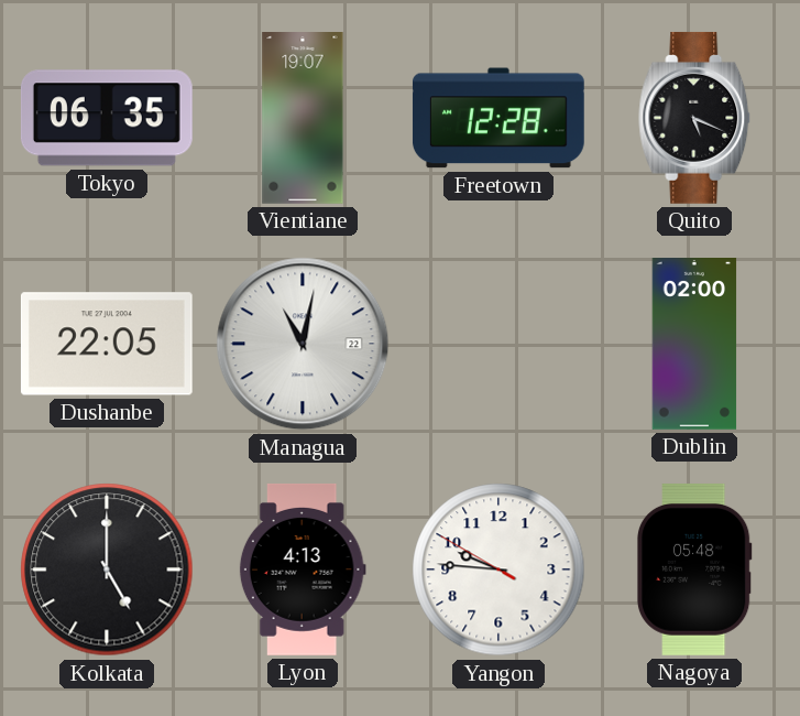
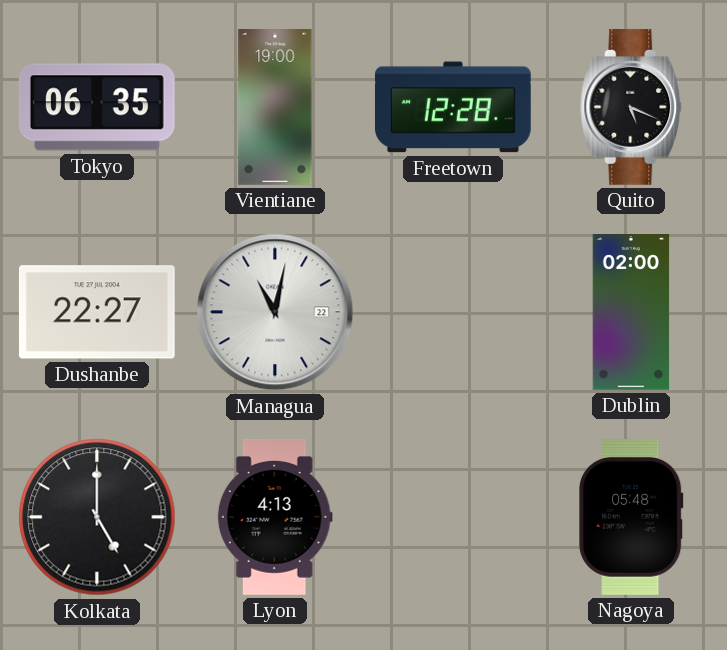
Vientiane: 19:07 -> 19:00
Dushanbe: 22:05 -> 22:27
Yangon: 9:45 -> none
